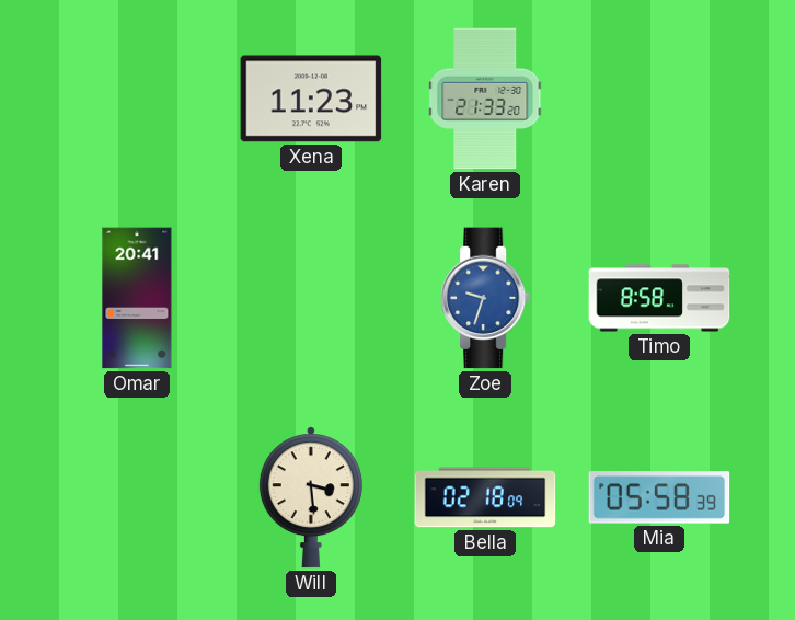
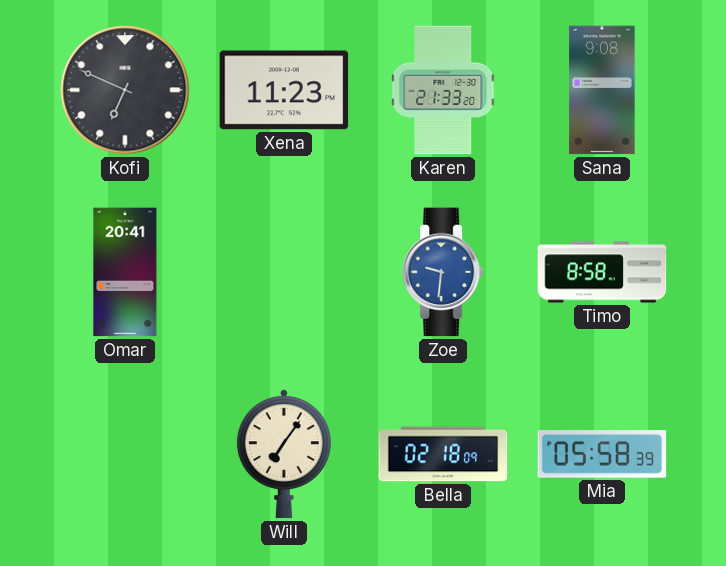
Kofi: none -> 6:49
Sana: none -> 9:08
Zoe: 9:33 -> 9:31
Will: 3:29 -> 7:06
